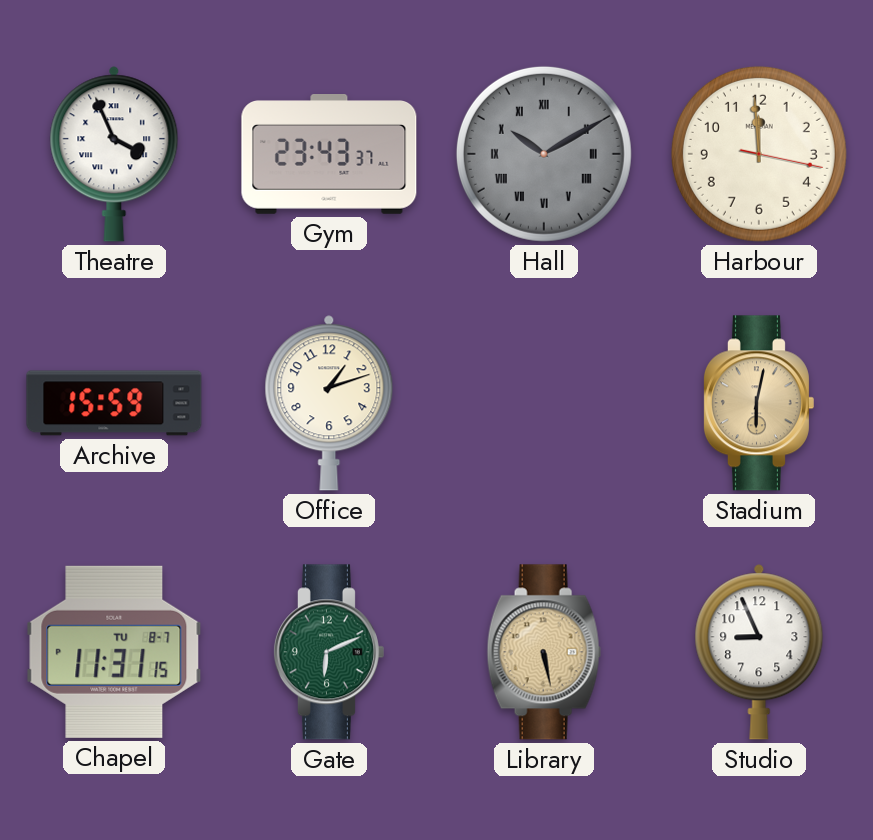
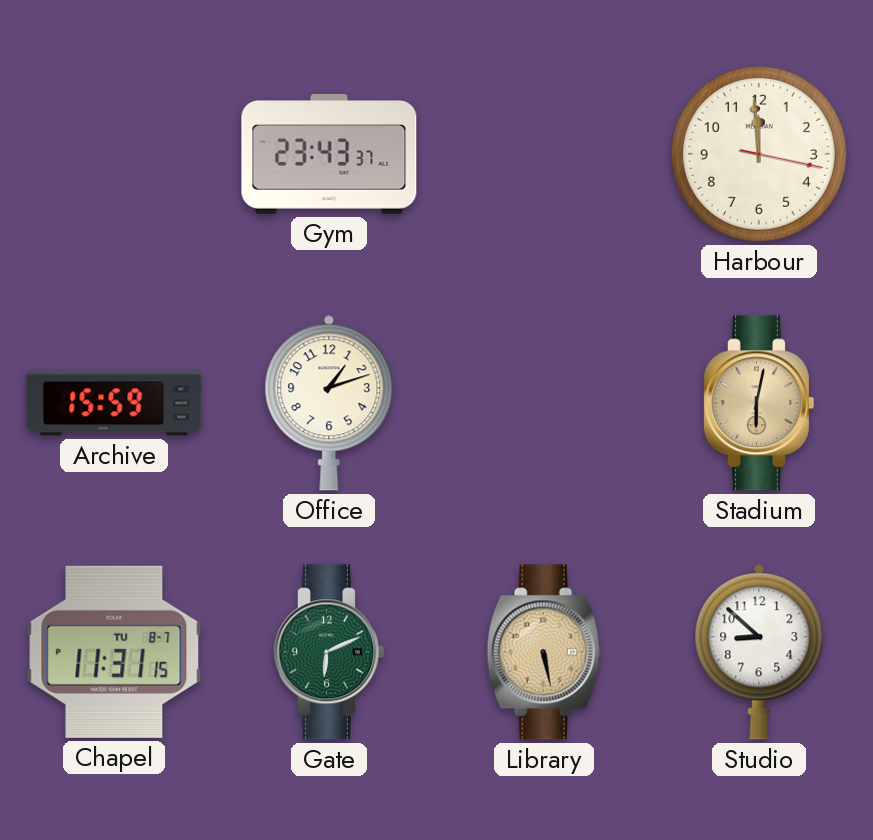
Theatre: 3:56 -> none
Hall: 10:10 -> none
Studio: 8:56 -> 8:52
